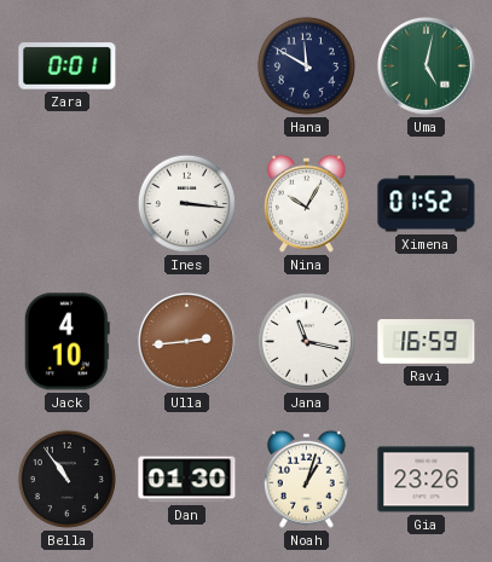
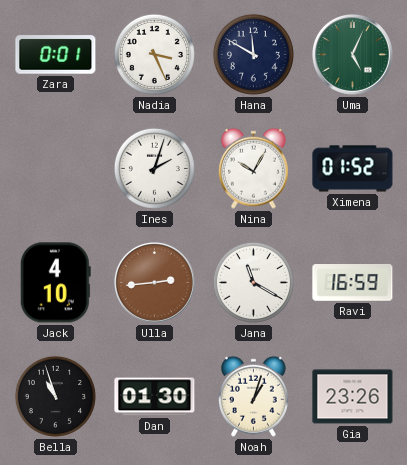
Nadia: none -> 3:26
Uma: 5:02 -> 5:04
Ines: 3:16 -> 2:03
Jana: 11:17 -> 11:20
Bella: 10:54 -> 10:57
